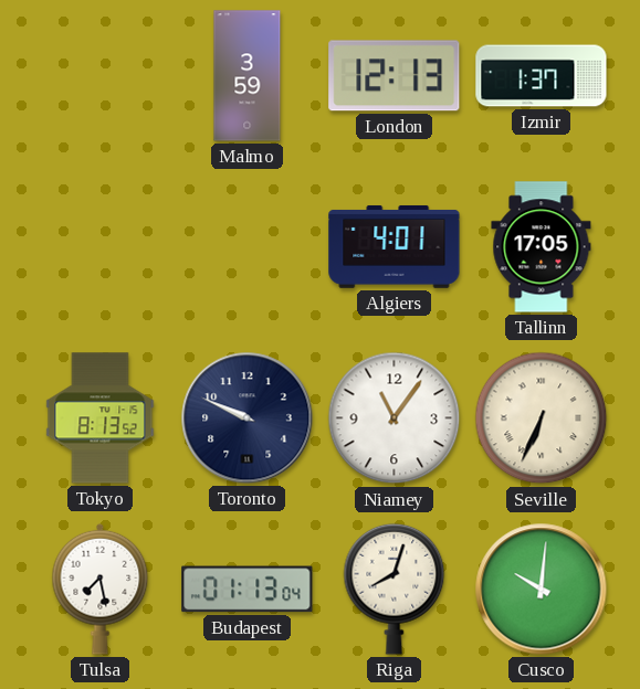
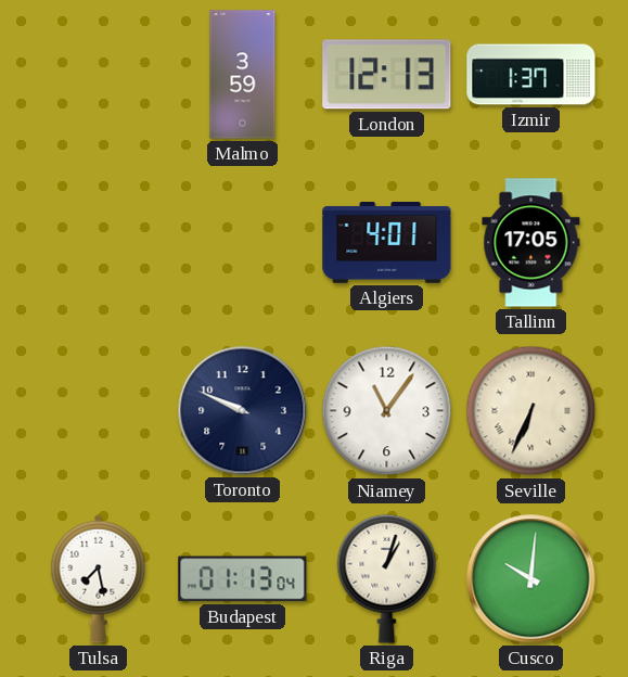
Tokyo: 8:13 -> none
Riga: 8:03 -> 1:03
